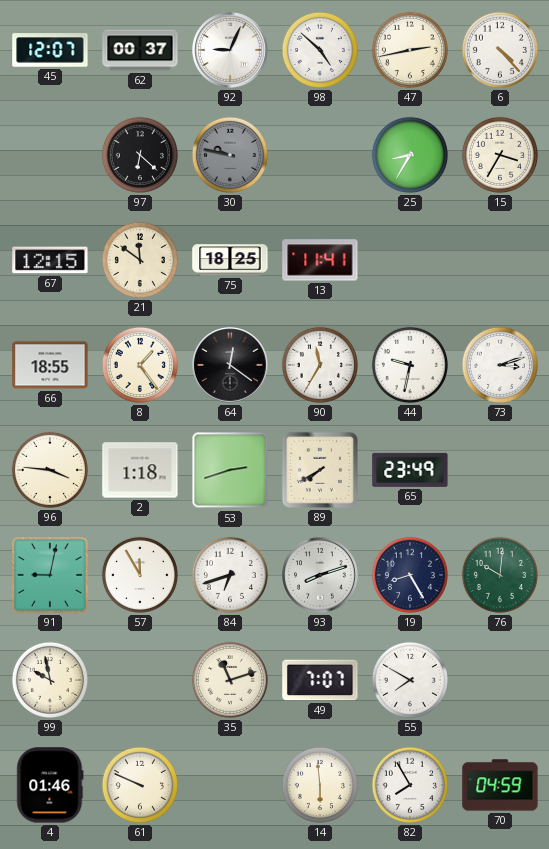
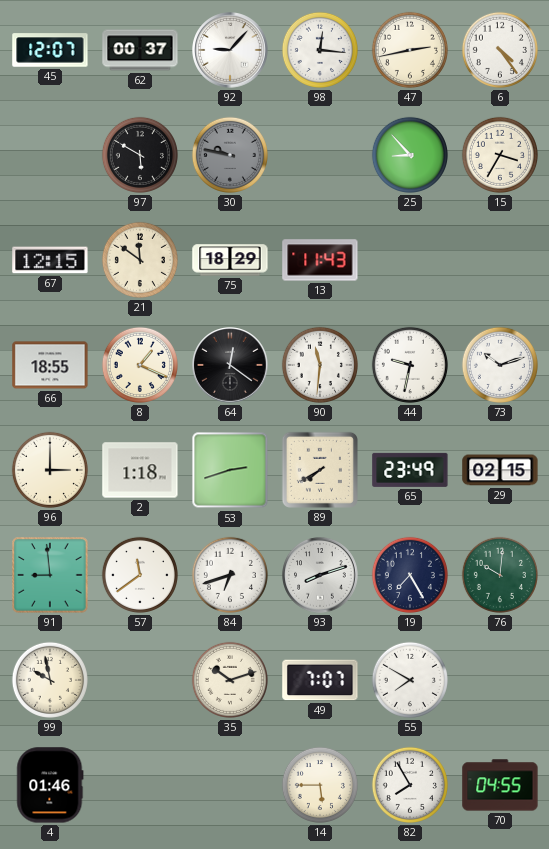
92: 9:04 -> 9:07
98: 4:52 -> 12:16
6: 4:23 -> 4:24
97: 6:22 -> 5:50
25: 8:35 -> 8:53
75: 18:25 -> 18:29
13: 11:41 -> 11:43
8: 1:24 -> 1:19
90: 11:35 -> 11:31
73: 3:12 -> 10:12
96: 3:46 -> 3:00
29: none -> 02:15
91: 9:02 -> 8:59
57: 11:55 -> 11:39
19: 8:25 -> 7:25
35: 11:12 -> 10:12
61: 9:49 -> none
14: 5:59 -> 5:45
70: 04:59 -> 04:55
